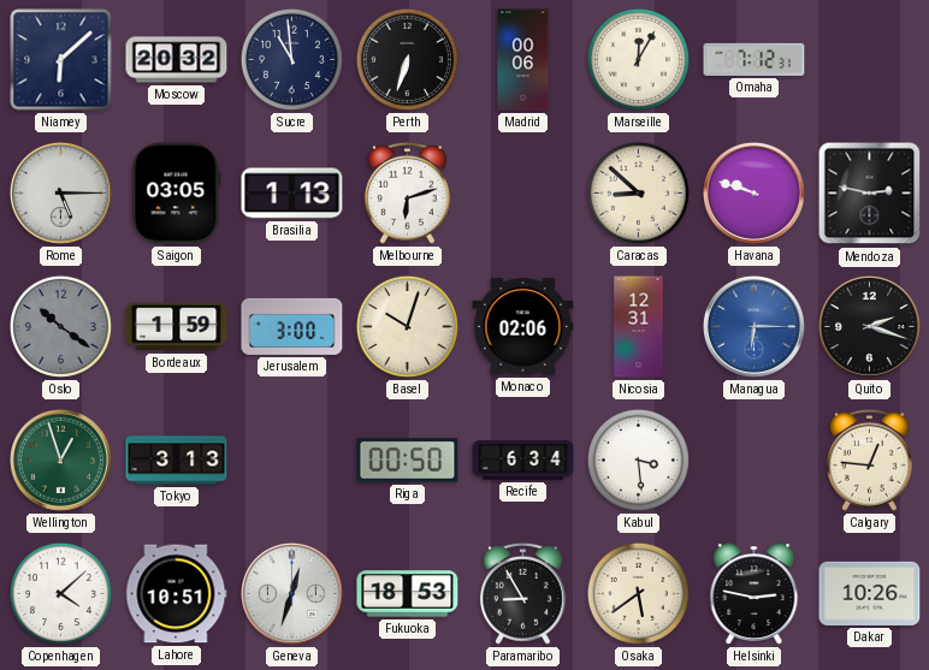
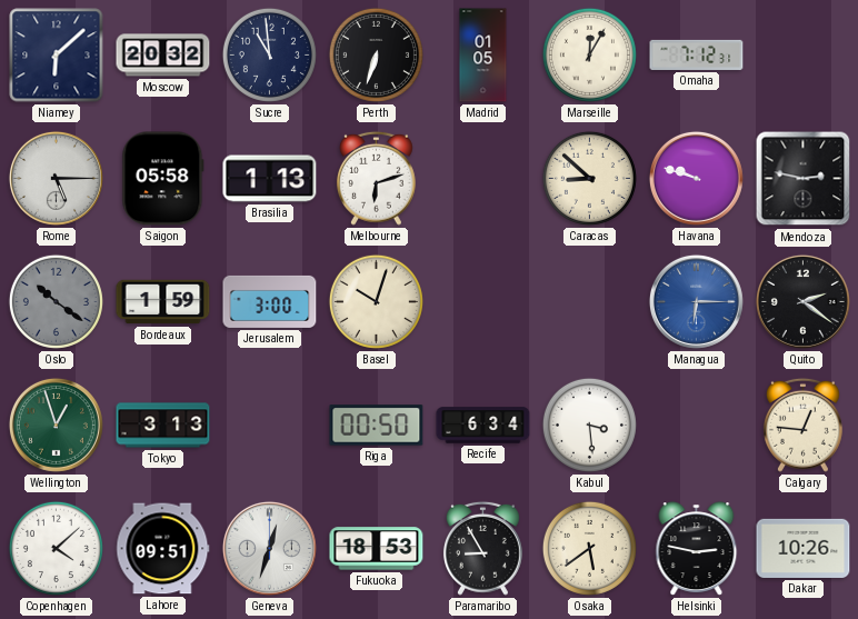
Madrid: 00:06 -> 01:05
Saigon: 03:05 -> 05:58
Monaco: 02:06 -> none
Nicosia: 12:31 -> none
Quito: 2:18 -> 2:21
Lahore: 10:51 -> 09:51
